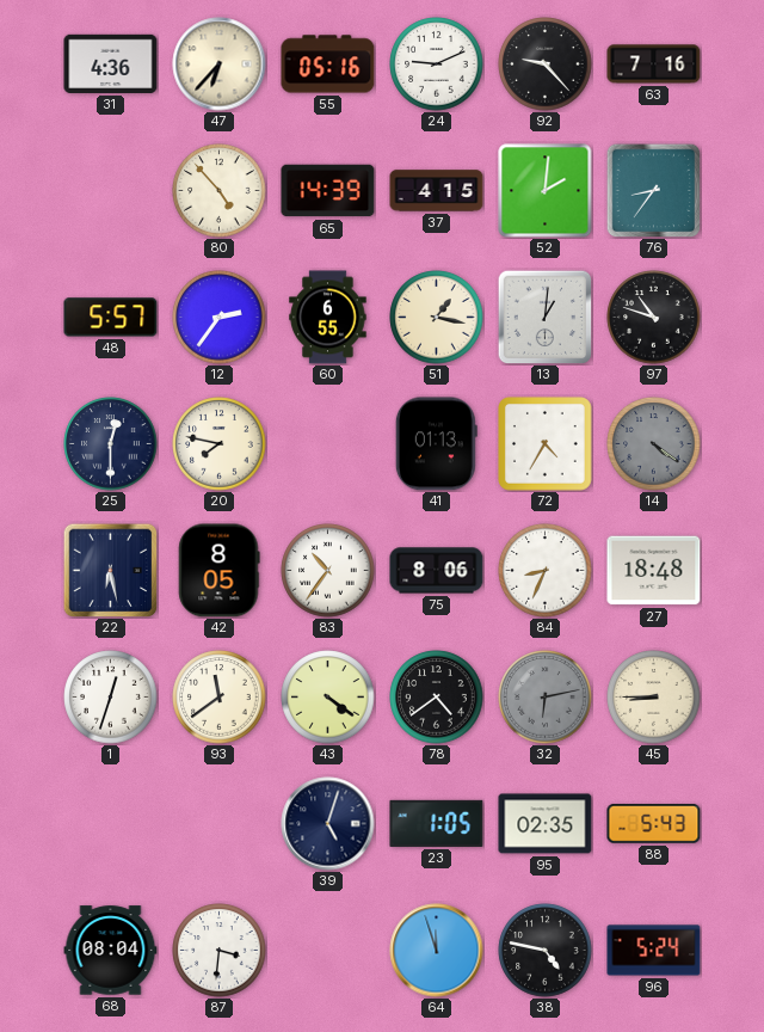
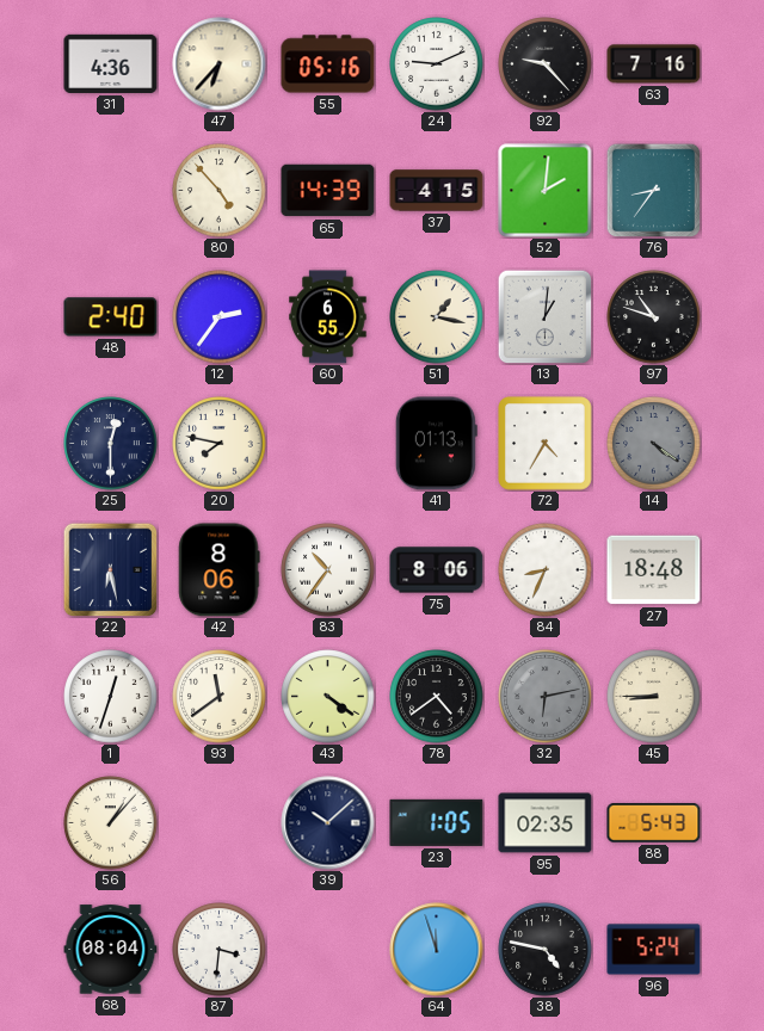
48: 5:57 -> 2:40
42: 8:05 -> 8:06
56: none -> 1:07
39: 5:03 -> 10:08
